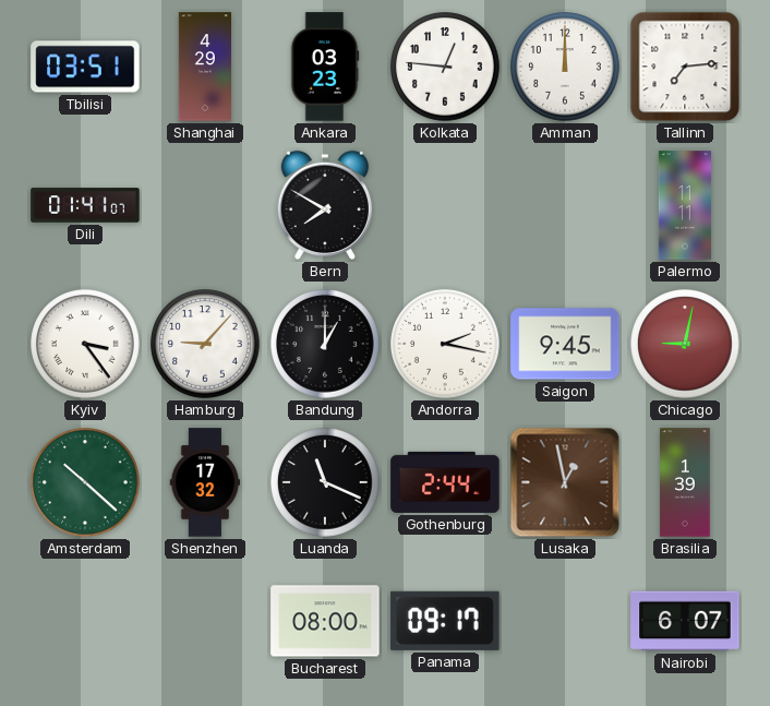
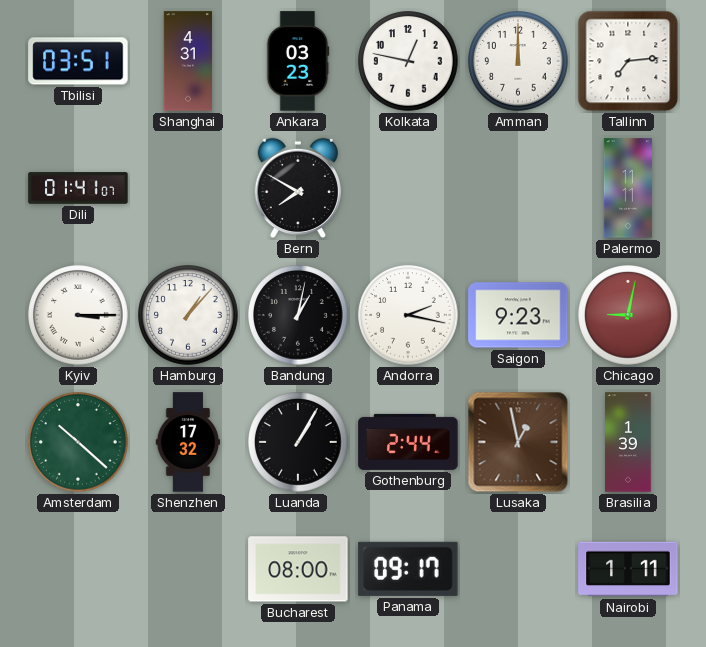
Shanghai: 4:29 -> 4:31
Kolkata: 12:46 -> 12:47
Kyiv: 3:24 -> 3:15
Hamburg: 9:07 -> 1:07
Bandung: 1:00 -> 1:02
Saigon: 9:45 -> 9:23
Luanda: 11:19 -> 1:05
Nairobi: 6:07 -> 1:11
